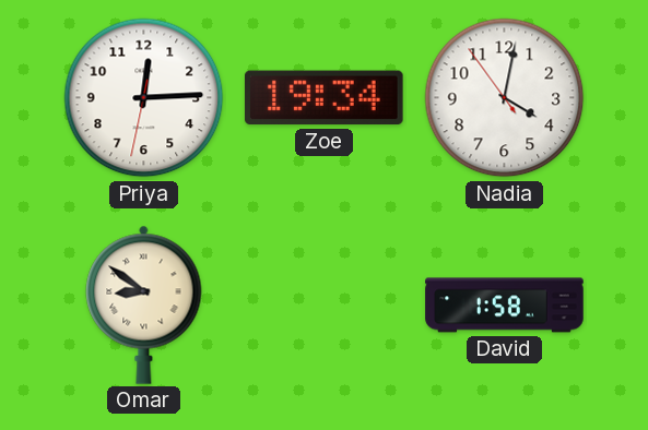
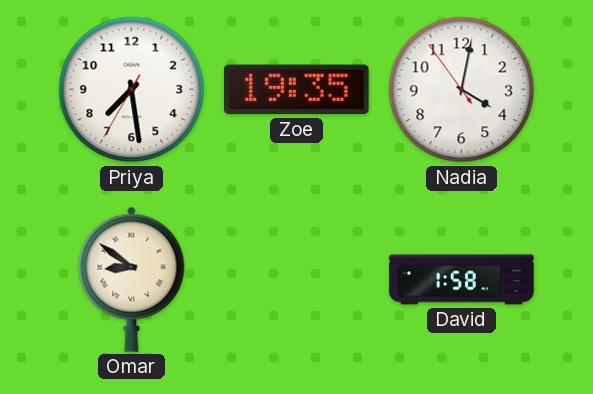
Priya: 12:14 -> 7:28
Zoe: 19:34 -> 19:35
